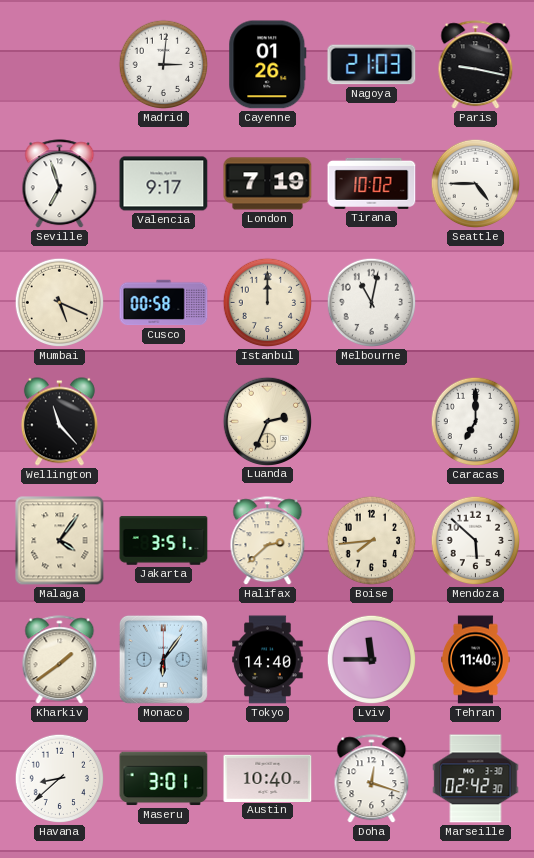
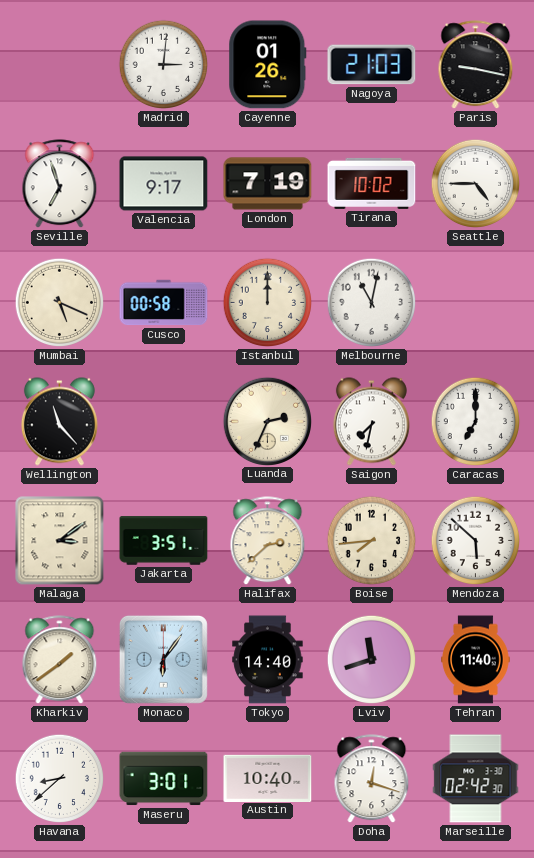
Saigon: none -> 7:32
Malaga: 4:06 -> 3:09
Lviv: 11:45 -> 11:42
